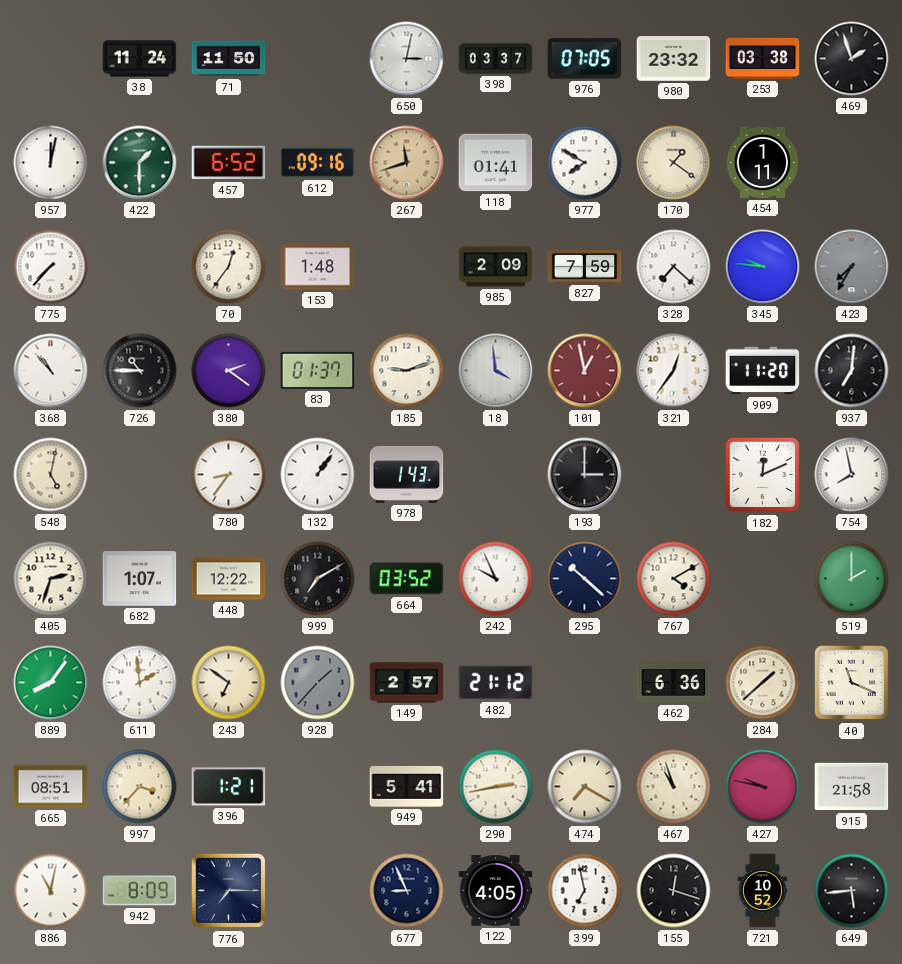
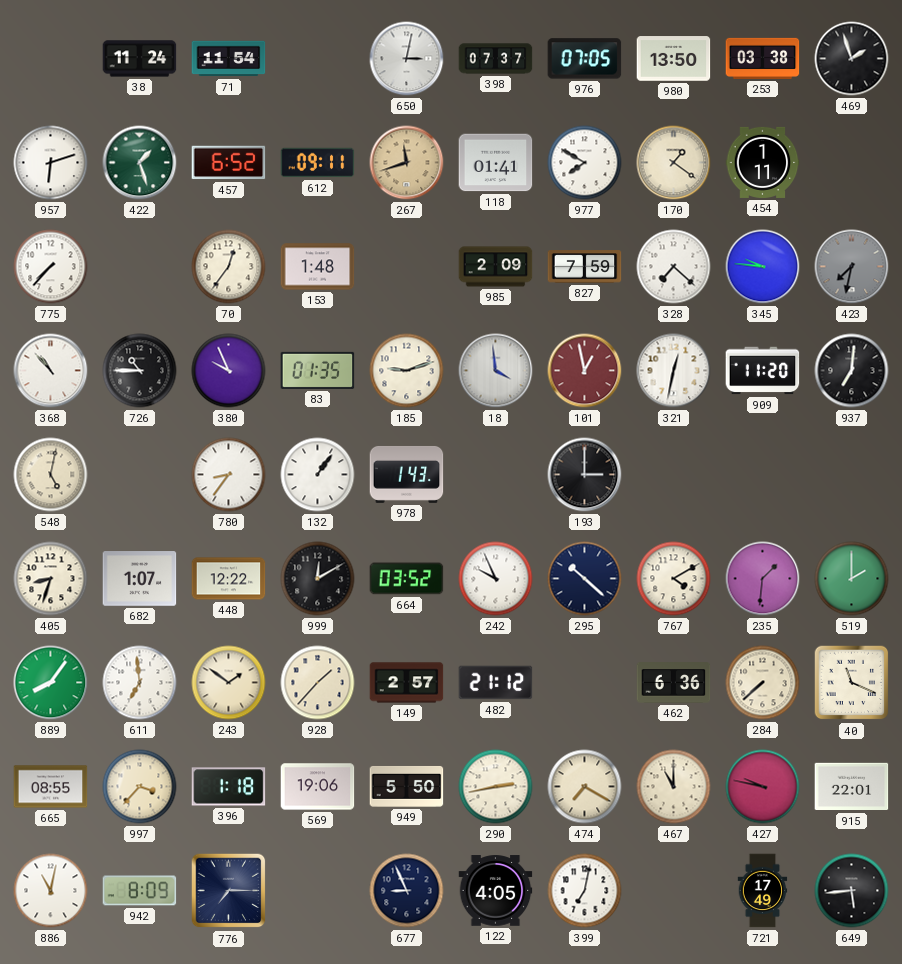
71: 11:50 -> 11:54
398: 03:37 -> 07:37
980: 23:32 -> 13:50
957: 12:02 -> 6:12
422: 1:30 -> 1:27
612: 09:16 -> 09:11
423: 7:35 -> 7:32
380: 2:21 -> 9:56
83: 01:37 -> 01:35
321: 12:36 -> 12:32
182: 12:11 -> none
754: 7:58 -> none
405: 2:33 -> 8:33
999: 7:10 -> 12:10
235: none -> 1:31
611: 1:59 -> 6:59
243: 6:51 -> 1:51
928 dial: grey -> cream
284: 1:38 -> 7:38
665: 08:51 -> 08:55
396: 1:21 -> 1:18
569: none -> 19:06
949: 5:41 -> 5:50
467: 10:57 -> 11:00
915: 21:58 -> 22:01
399: 6:58 -> 7:02
155: 12:18 -> none
721: 10:52 -> 17:49
